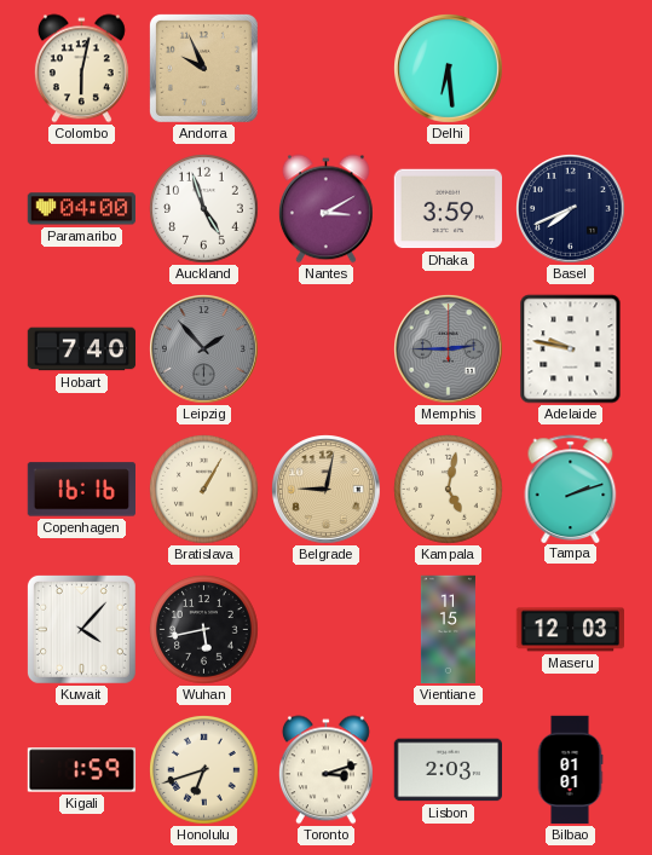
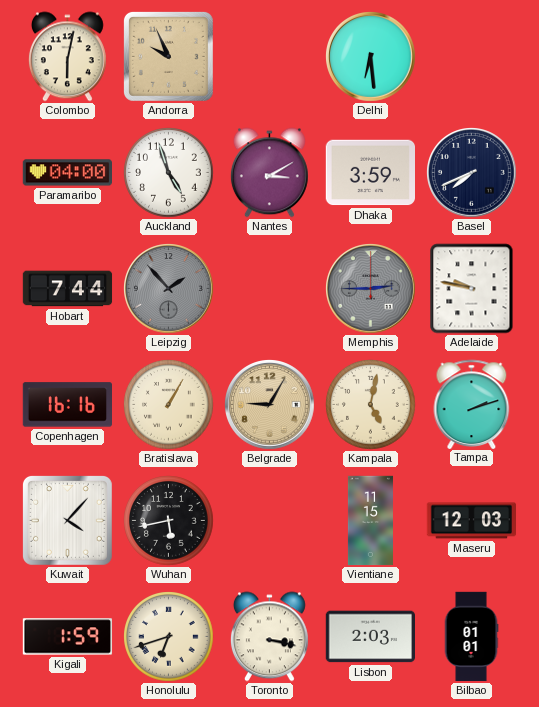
Hobart: 7:40 -> 7:44
Belgrade: 9:02 -> 9:05
Toronto: 3:12 -> 3:17
